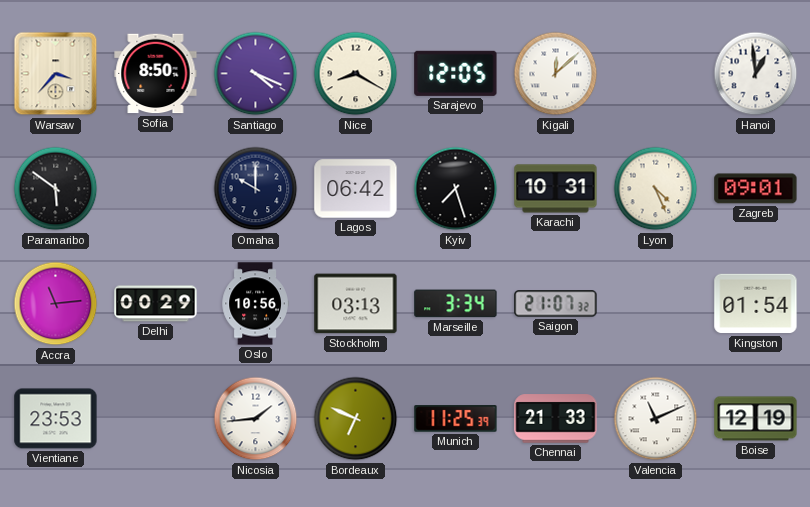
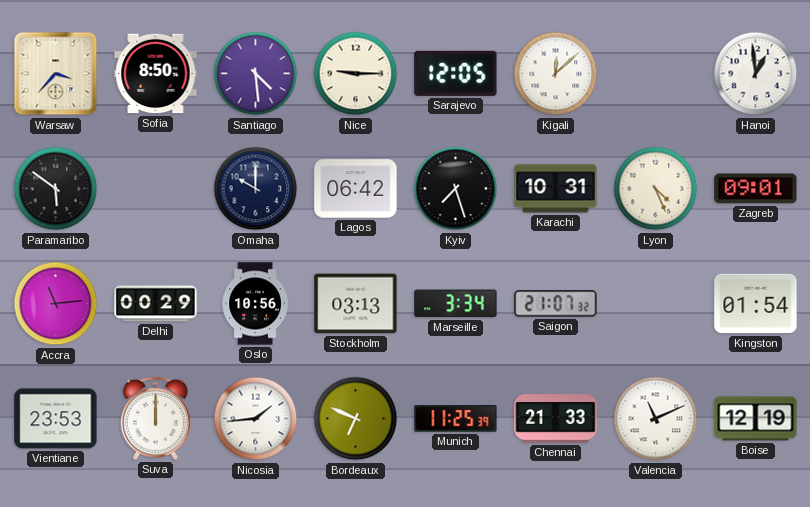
Santiago: 4:19 -> 4:29
Nice: 8:20 -> 9:15
Suva: none -> 12:00
